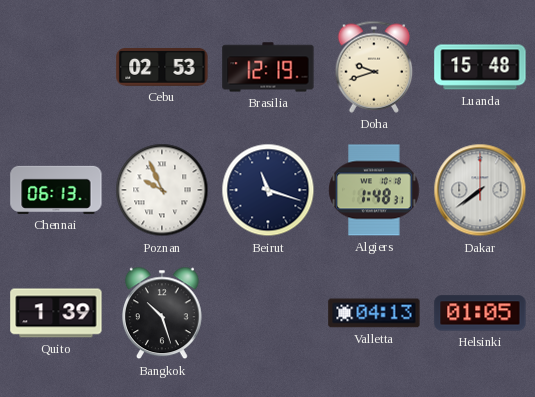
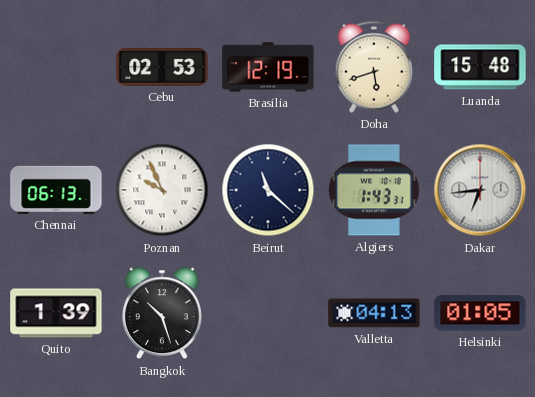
Doha: 9:42 -> 5:42
Beirut: 11:18 -> 11:22
Algiers: 1:48 -> 1:43
Dakar: 7:39 -> 6:44
